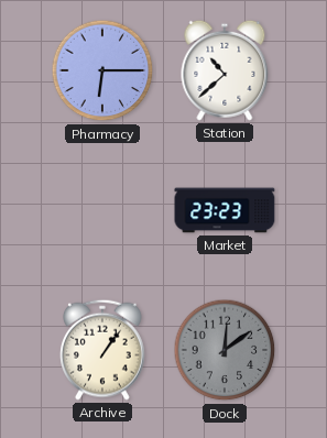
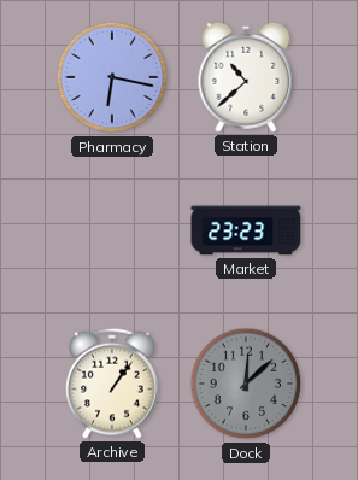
Pharmacy: 6:15 -> 6:17
Dock: 12:09 -> 12:08
